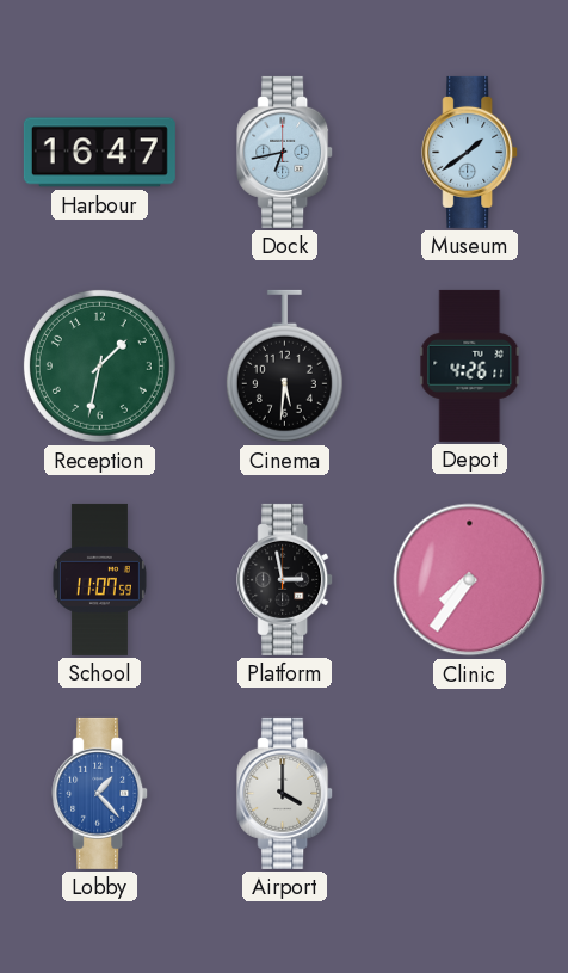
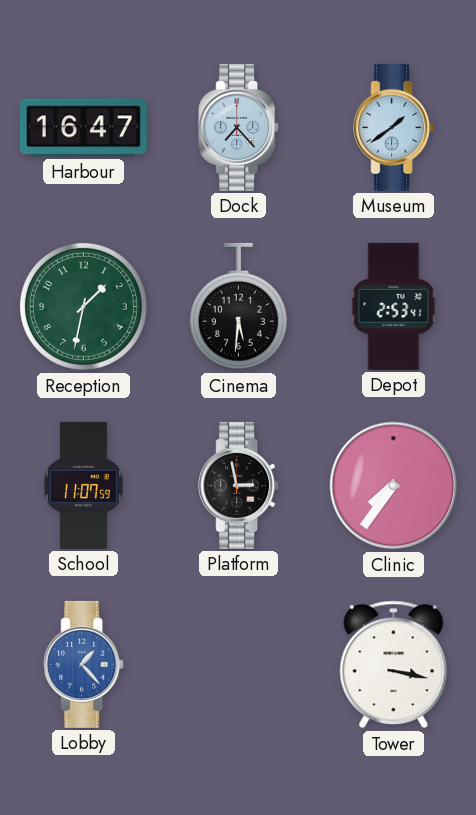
Dock: 6:43 -> 7:23
Depot: 4:26 -> 2:53
Airport: 4:00 -> none
Tower: none -> 3:17
